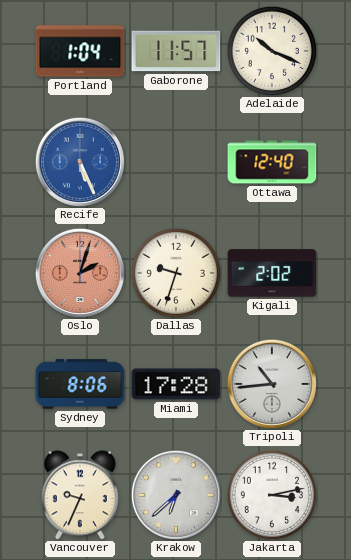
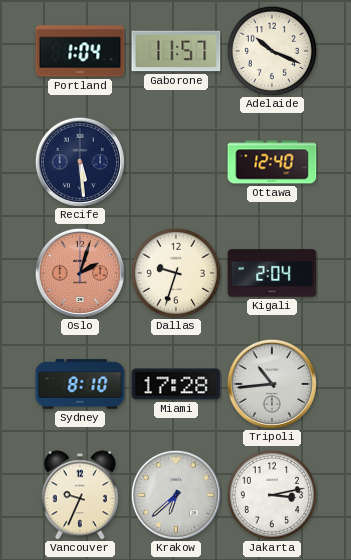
Recife: 5:26 -> 5:29
Recife dial: blue -> navy
Kigali: 2:02 -> 2:04
Sydney: 8:06 -> 8:10
